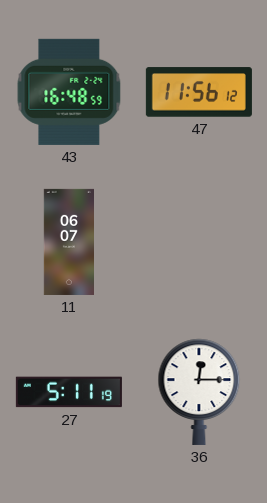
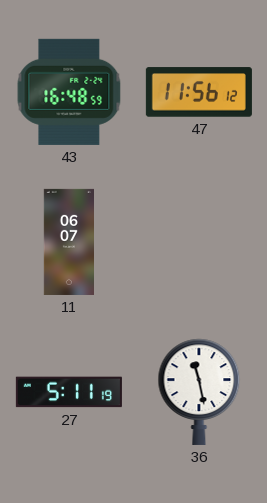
36: 12:15 -> 11:28
